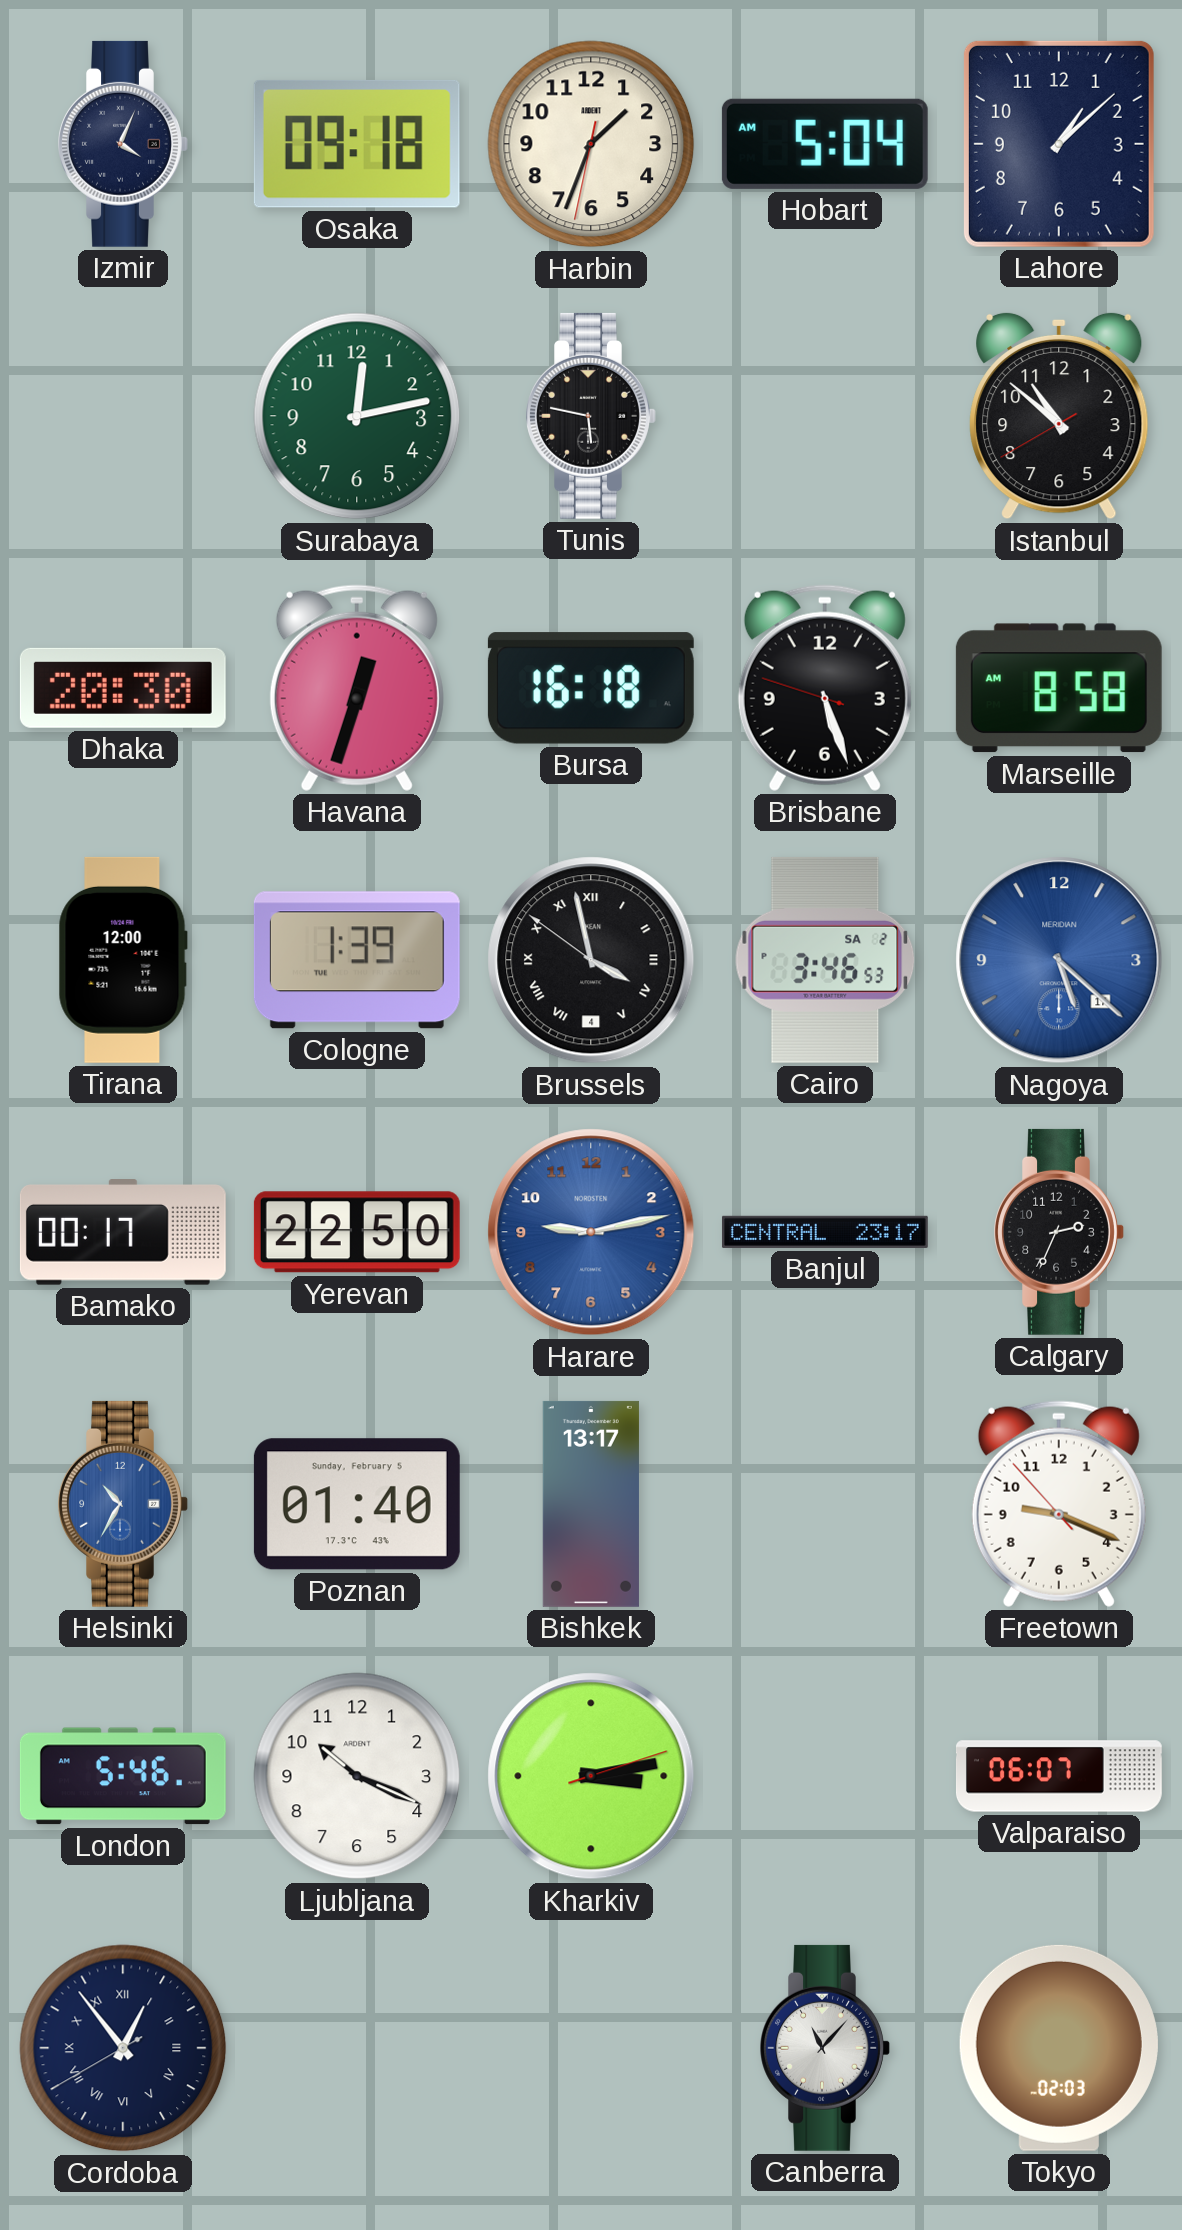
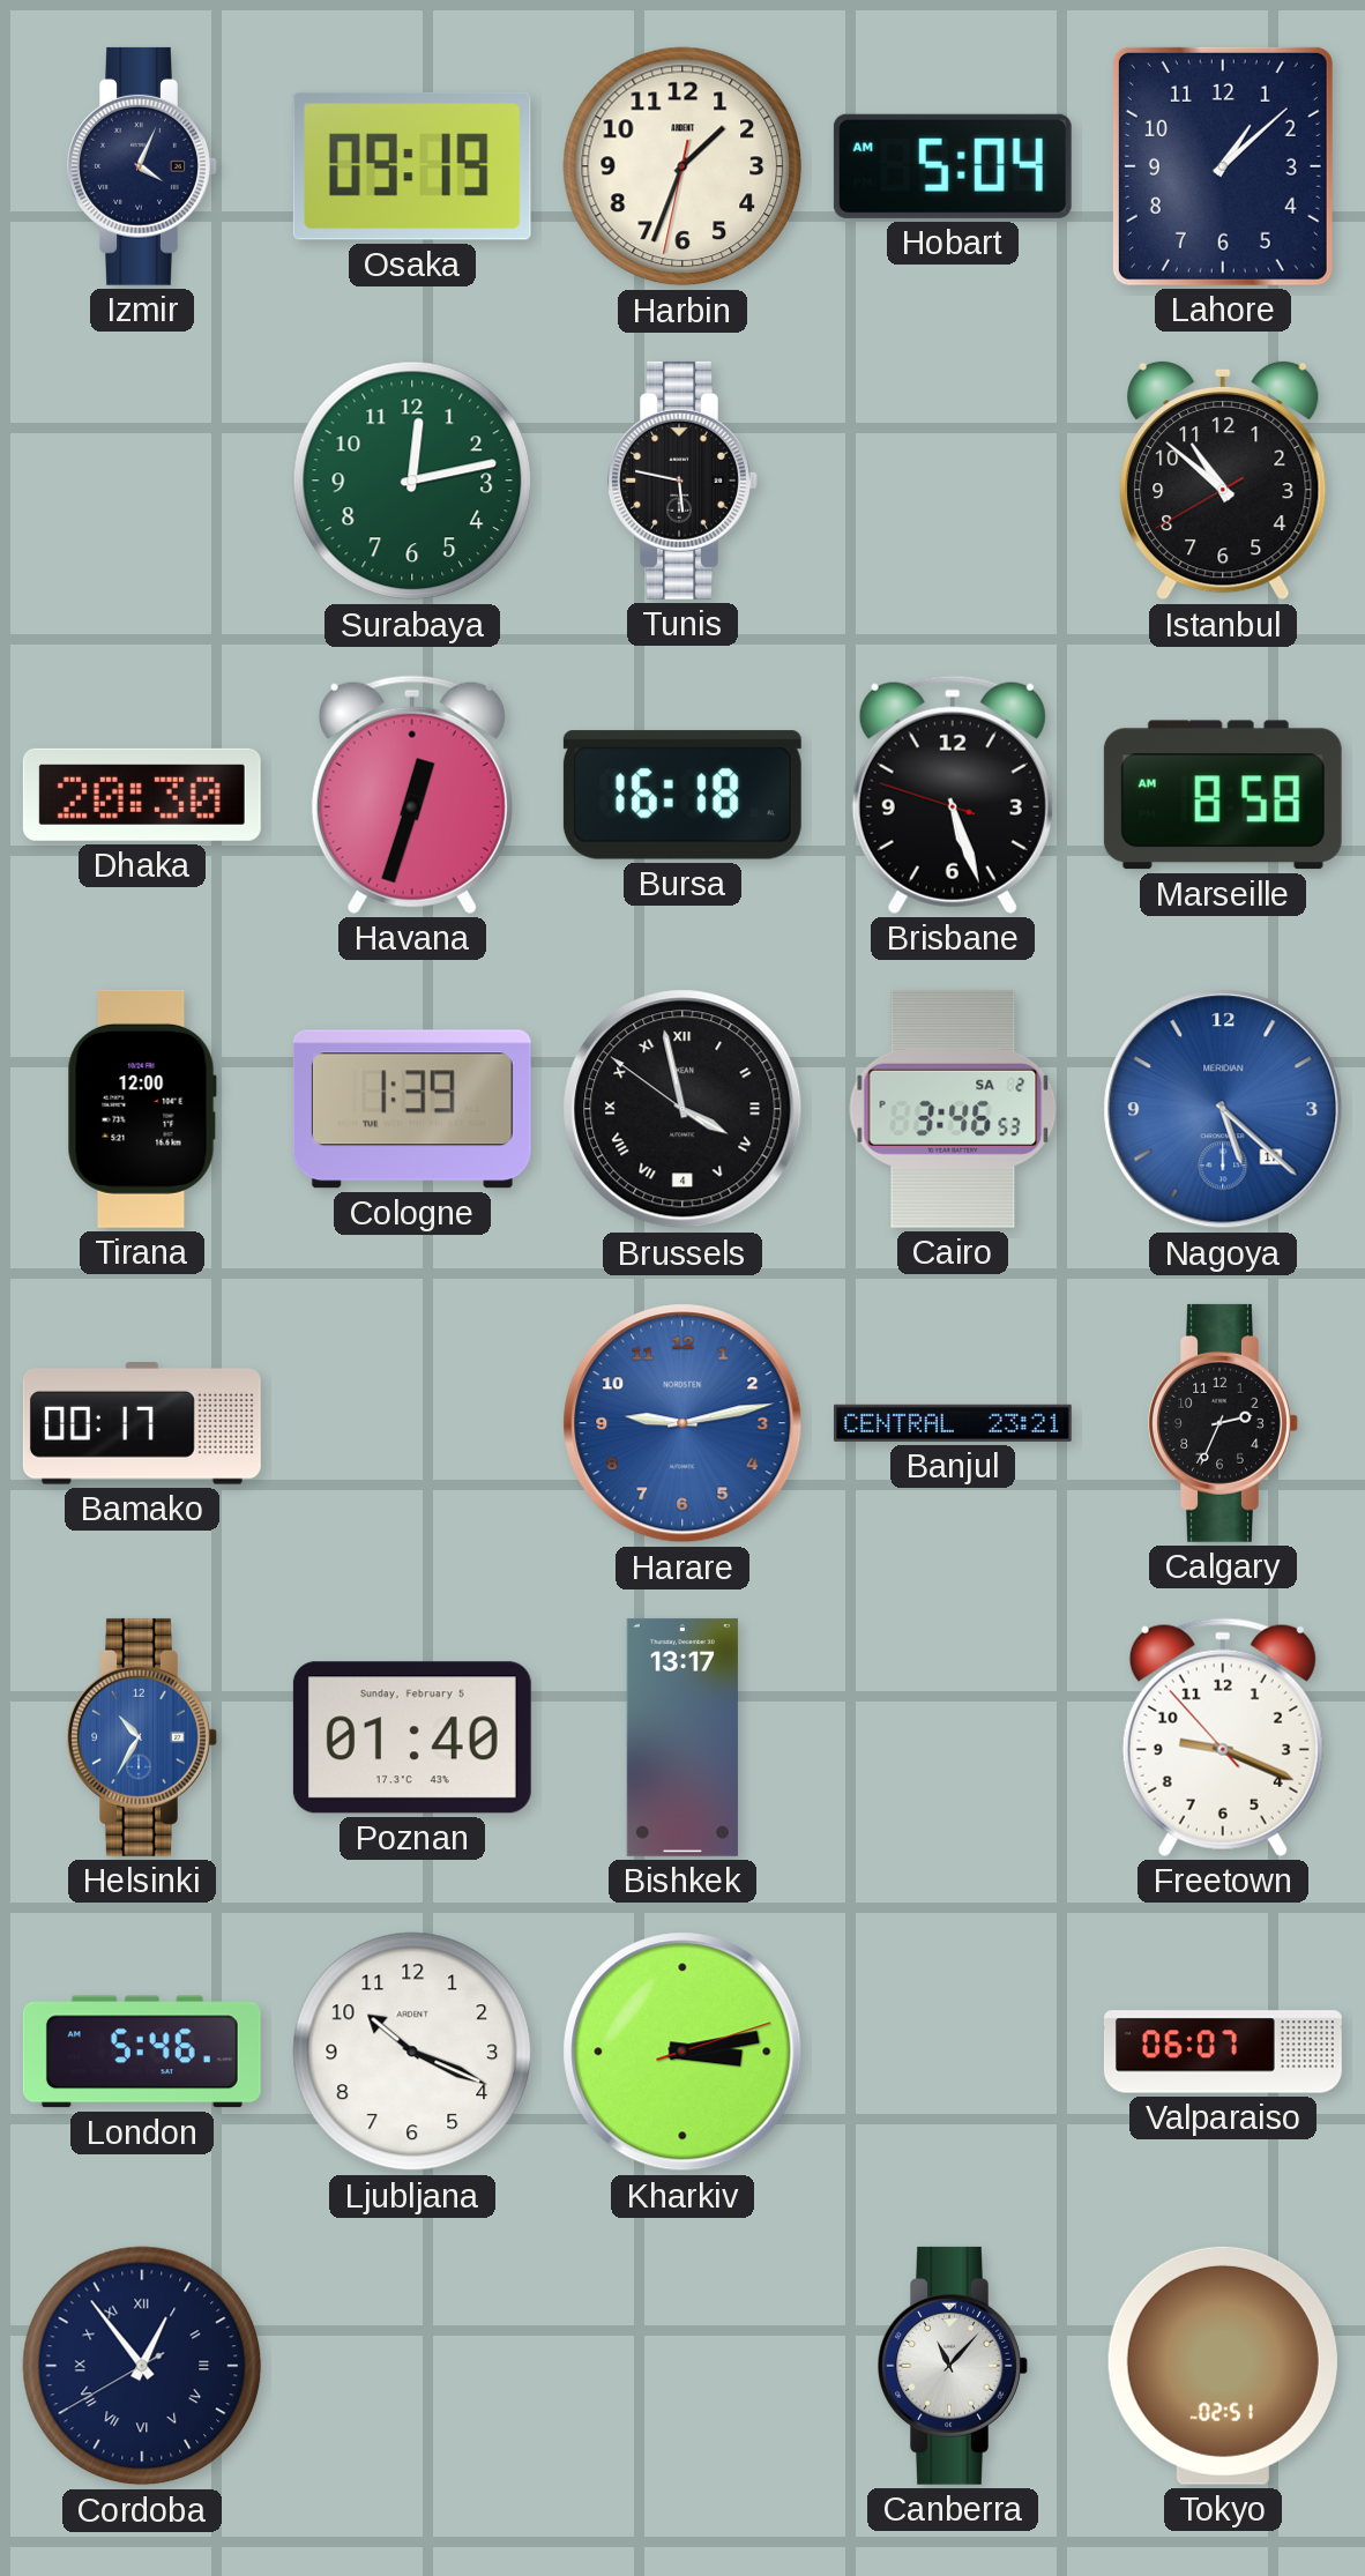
Osaka: 09:18 -> 09:19
Yerevan: 22:50 -> none
Banjul: 23:17 -> 23:21
Tokyo: 02:03 -> 02:51
